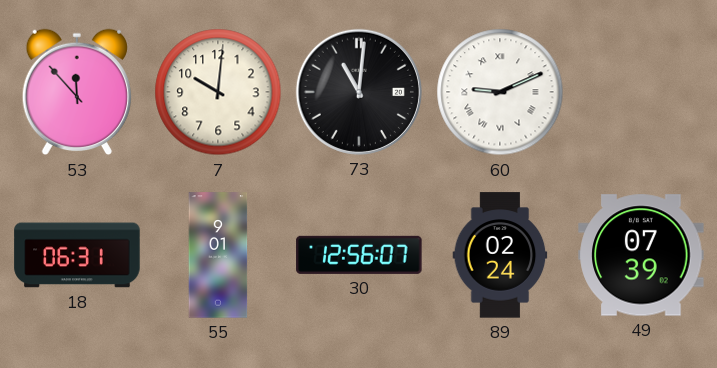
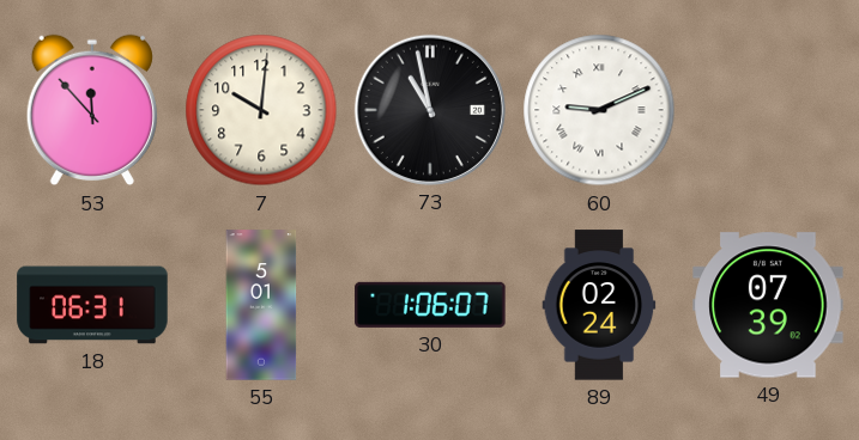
73: 11:01 -> 10:58
55: 9:01 -> 5:01
30: 12:56 -> 1:06
